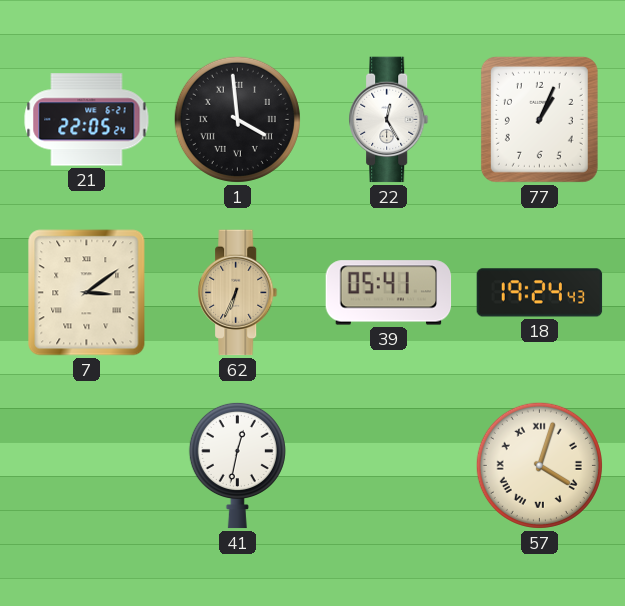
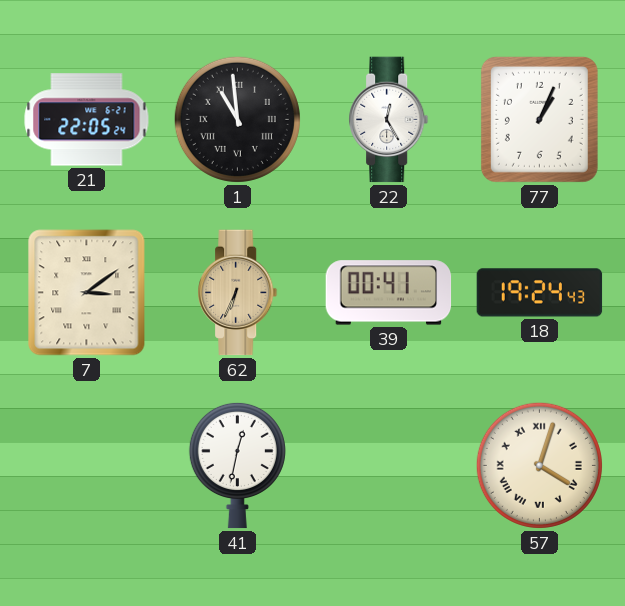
1: 3:59 -> 10:59
39: 05:41 -> 00:41
